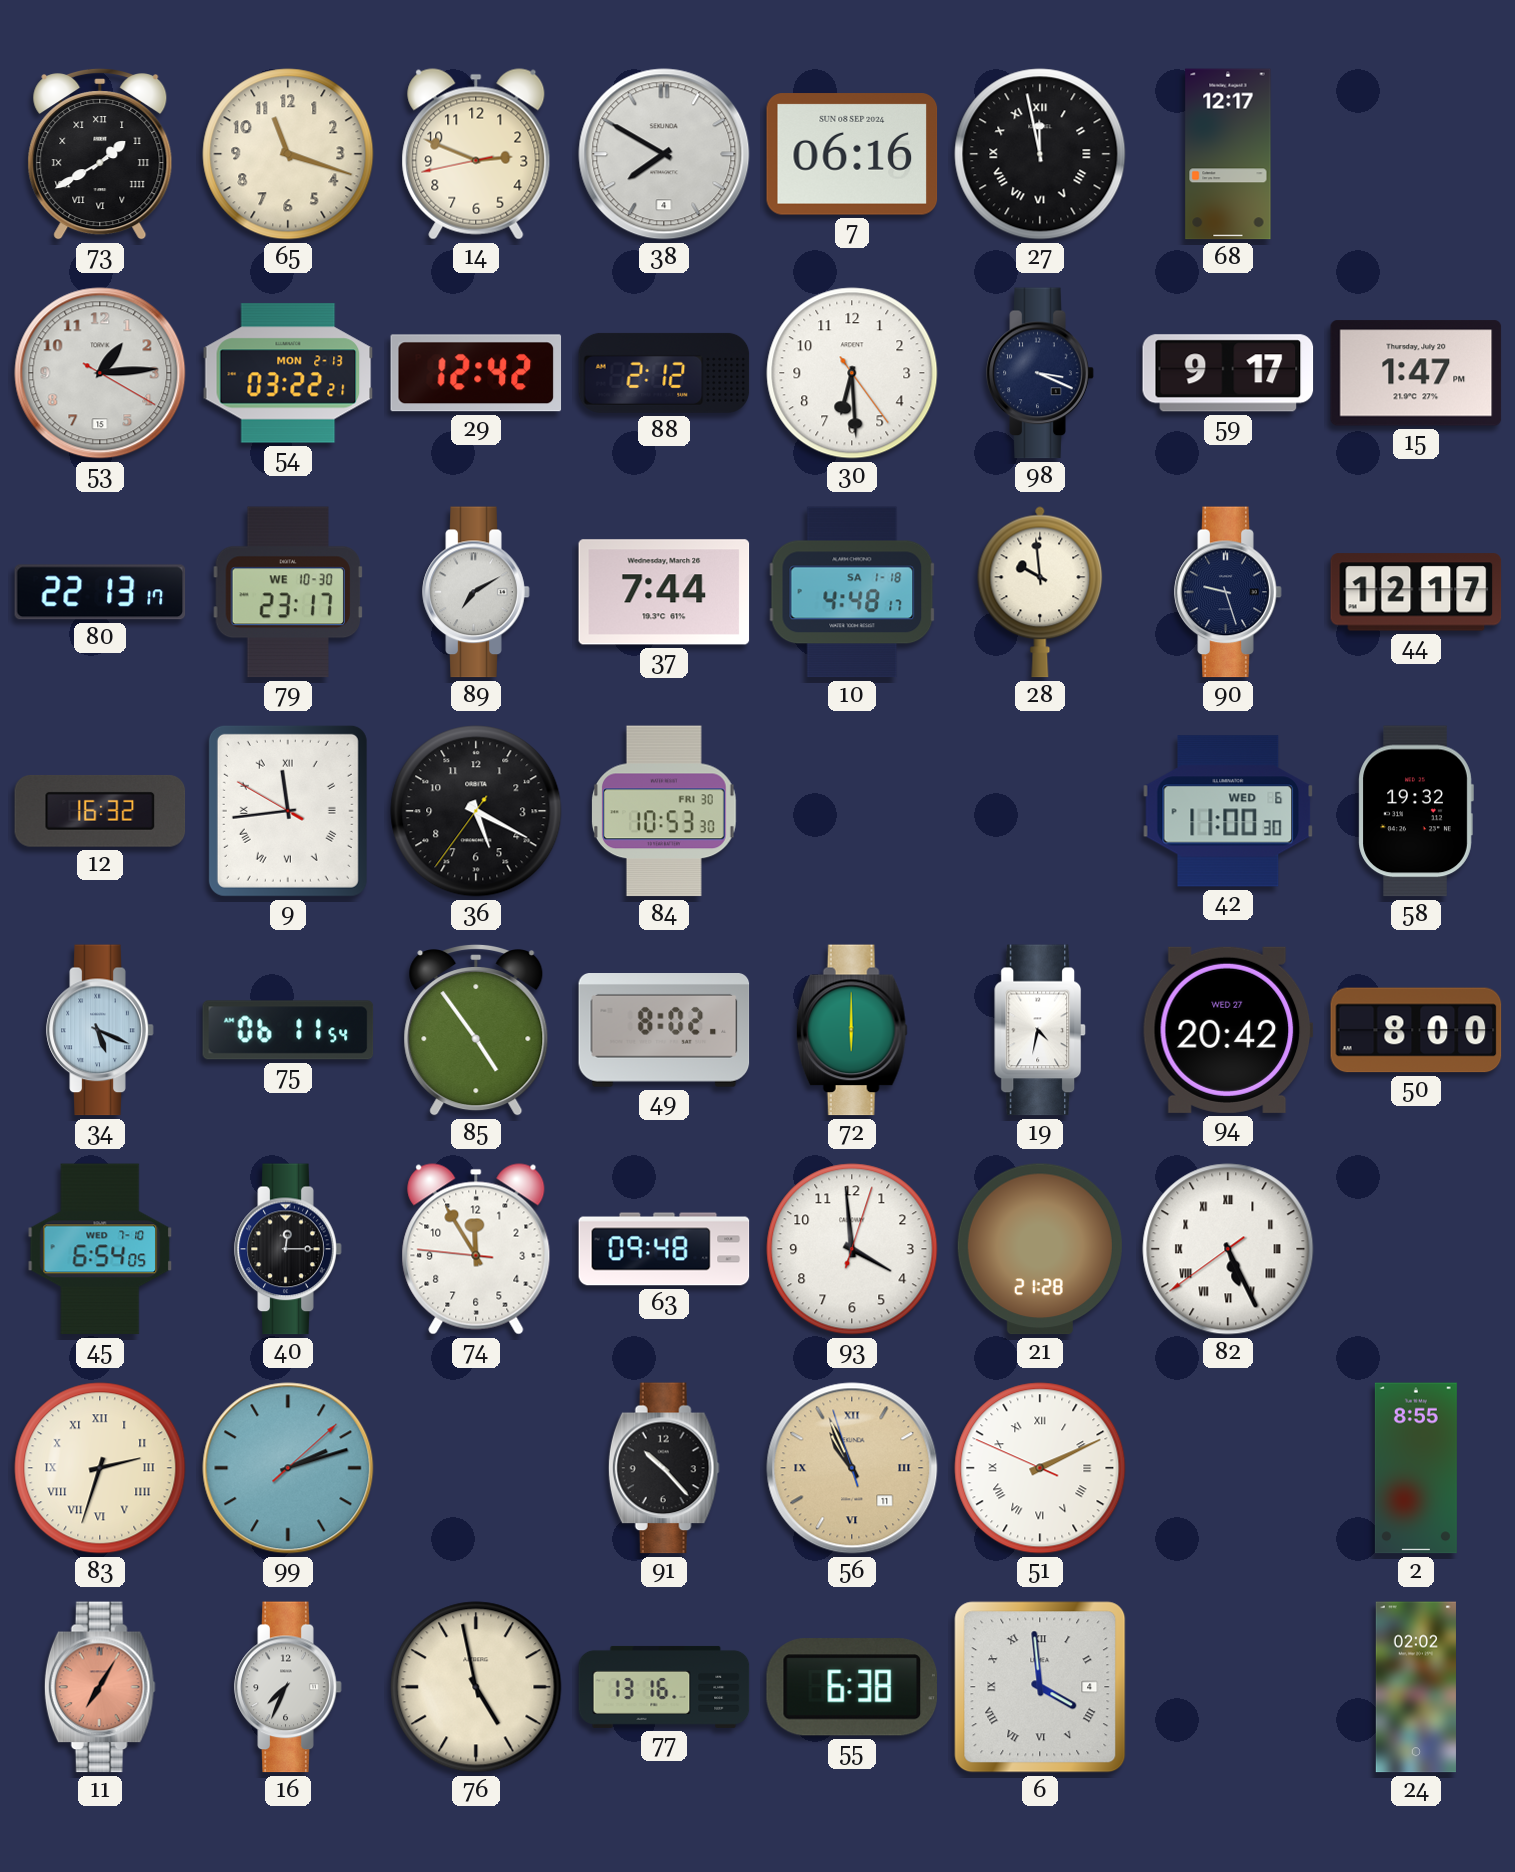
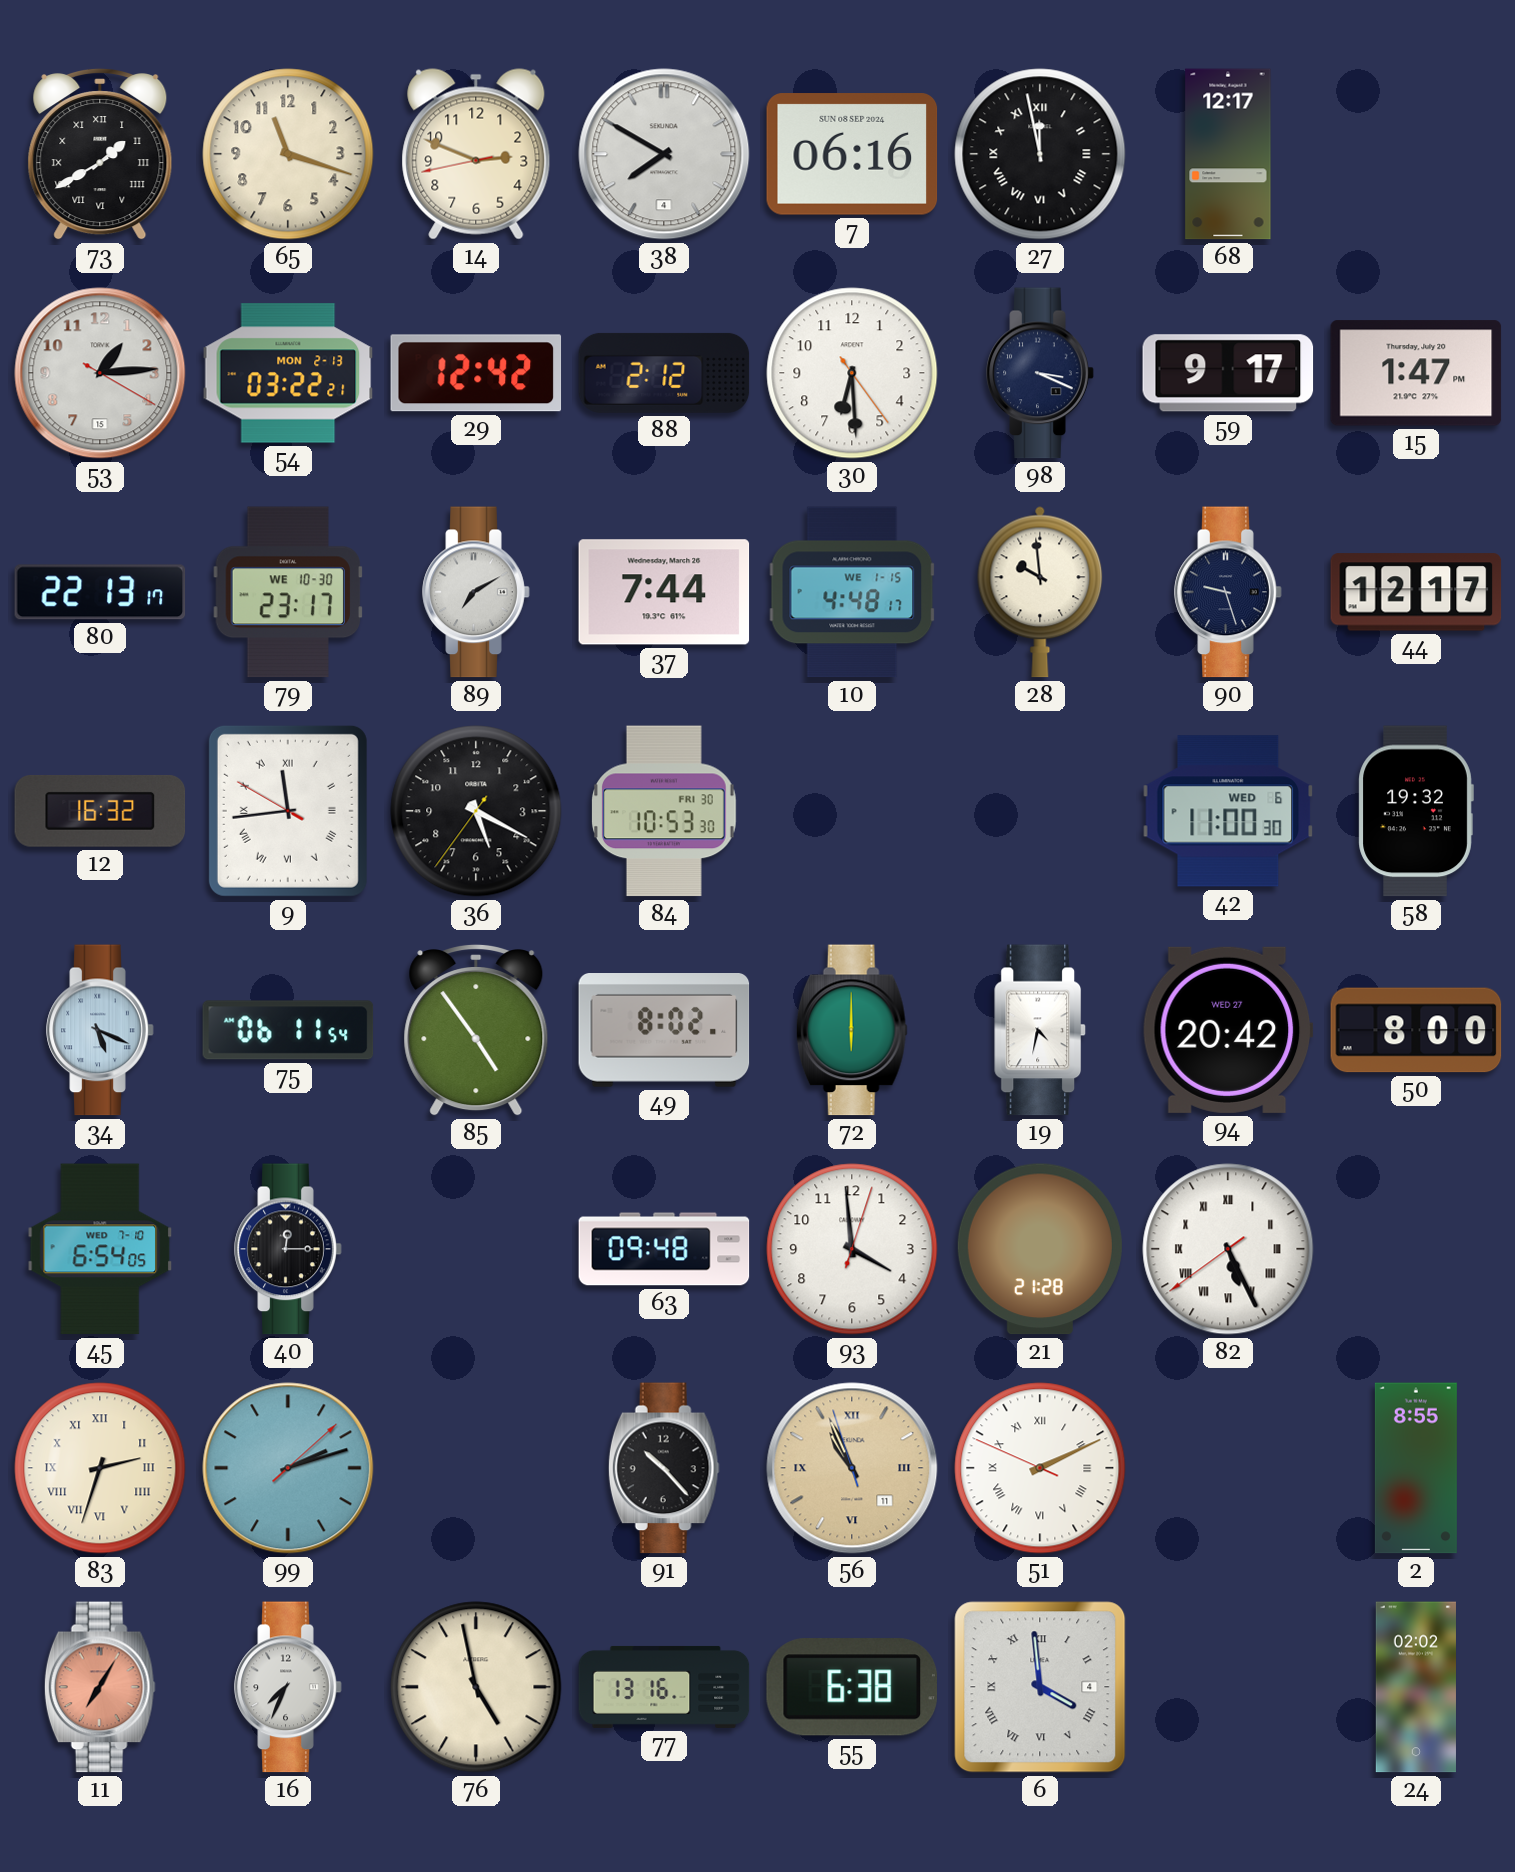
10 date: SA 1-18 -> WE 1-15
74: 11:54 -> none
